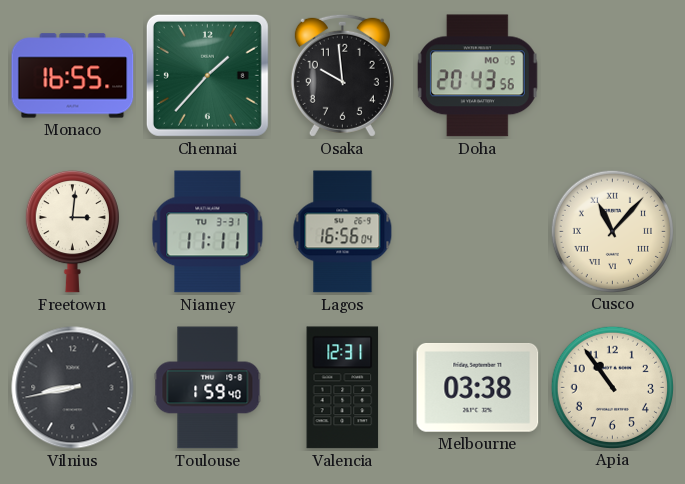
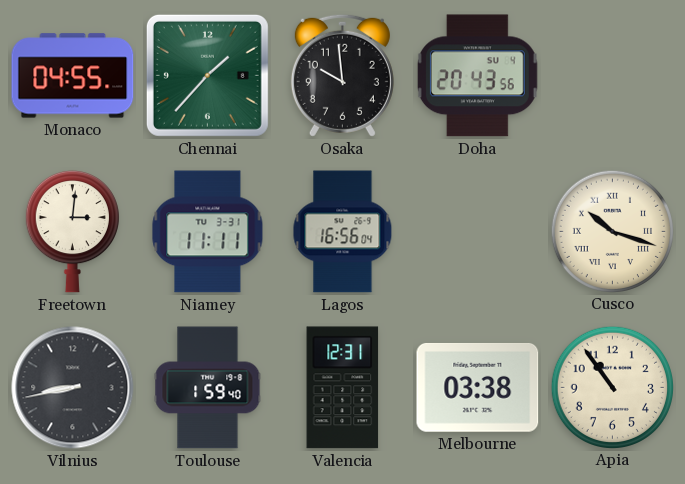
Monaco: 16:55 -> 04:55
Doha date: MO 5 -> SU 4
Cusco: 11:07 -> 10:18
